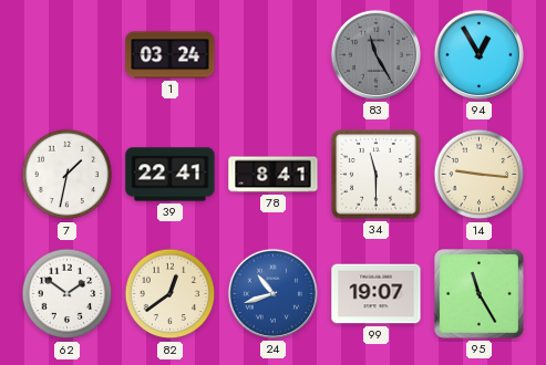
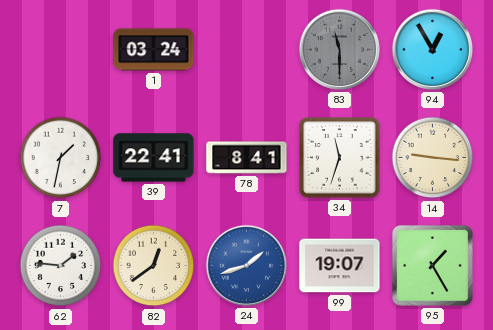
83: 11:25 -> 11:30
34: 11:30 -> 11:33
62: 1:51 -> 1:46
24: 10:42 -> 1:42
95: 11:25 -> 1:25
